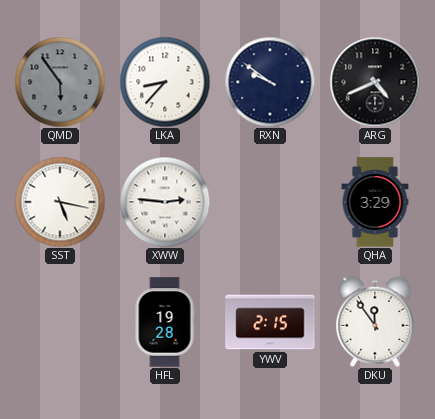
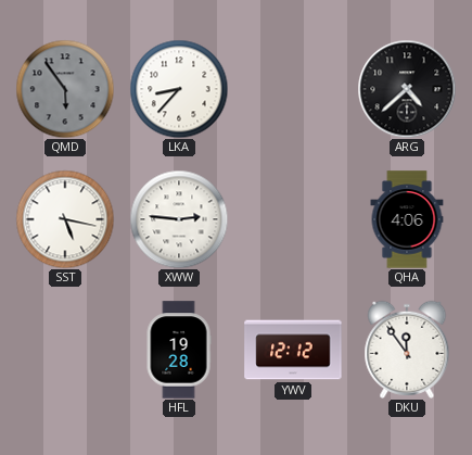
RXN: 9:51 -> none
ARG: 4:41 -> 4:38
QHA: 3:29 -> 4:06
YWV: 2:15 -> 12:12
